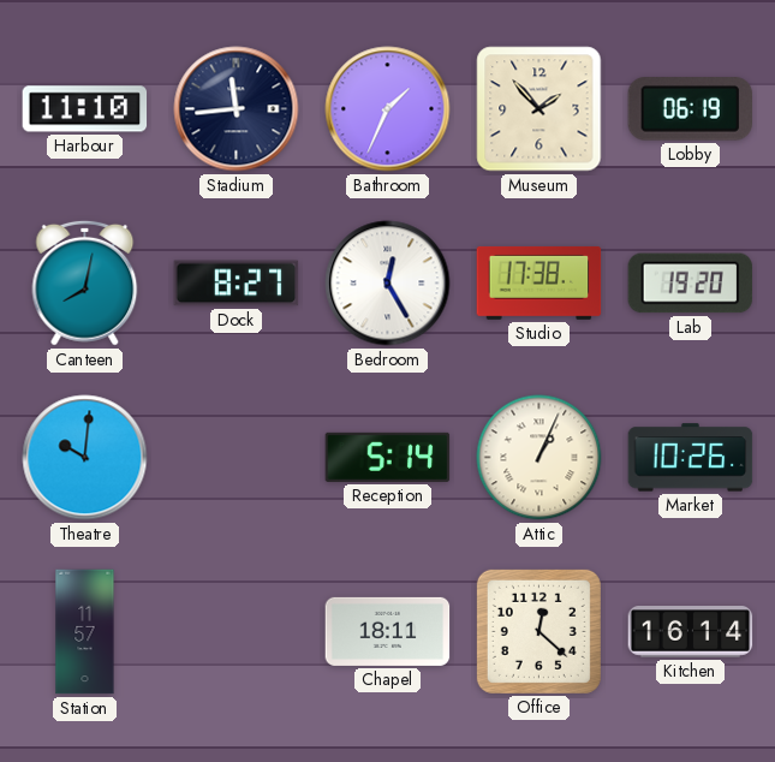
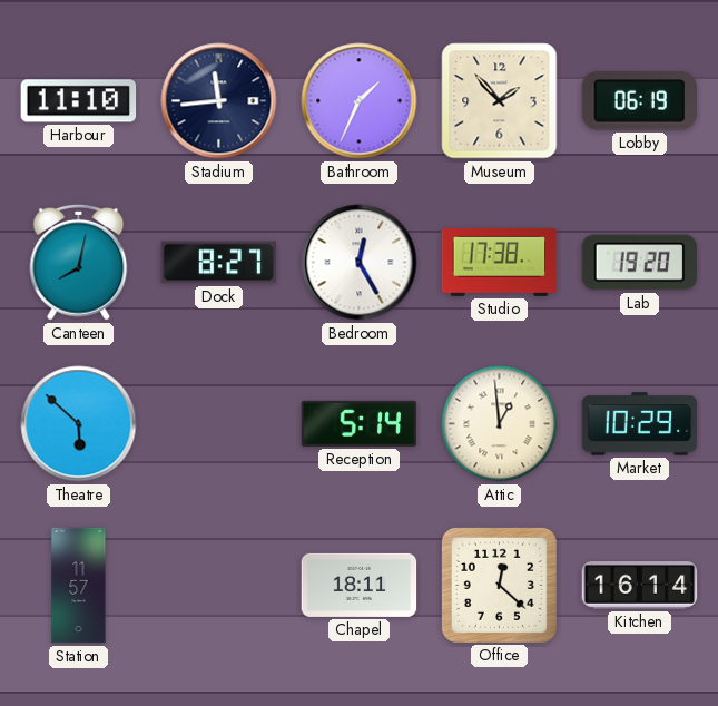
Theatre: 10:01 -> 5:52
Attic: 1:04 -> 12:59
Market: 10:26 -> 10:29
